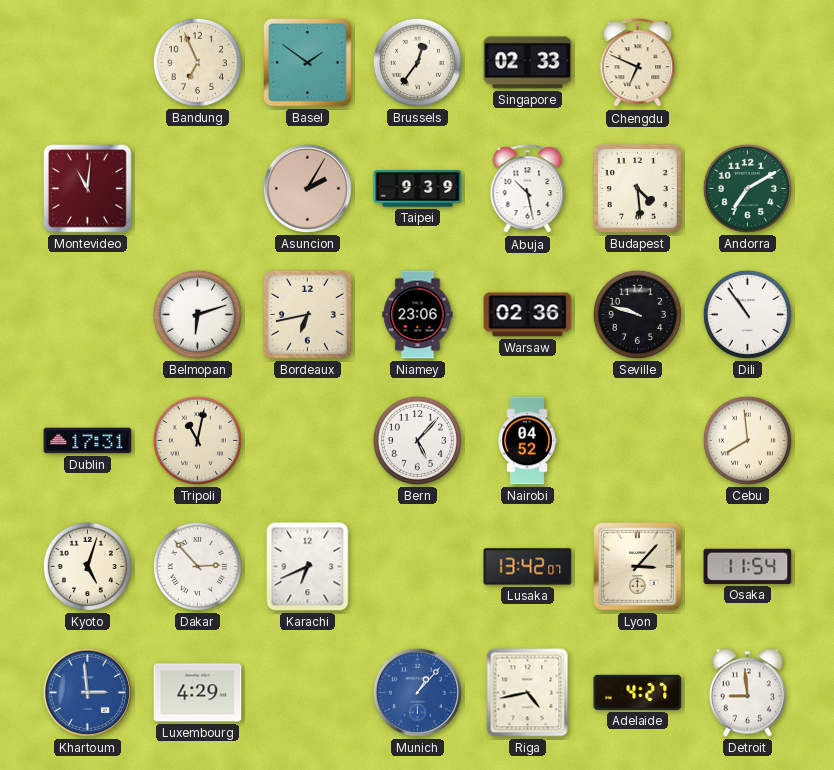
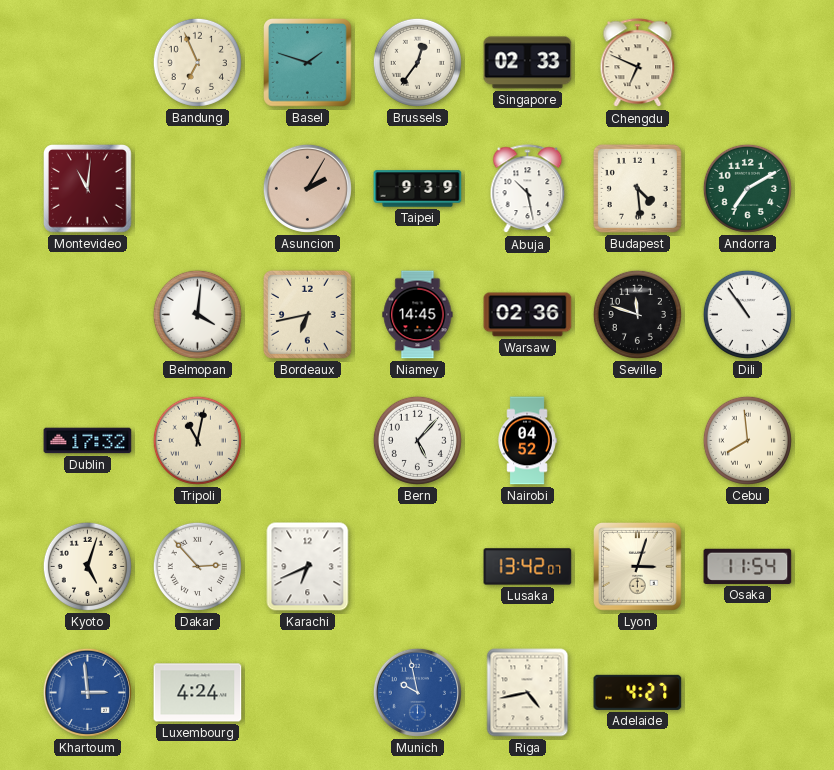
Basel: 1:51 -> 1:48
Belmopan: 6:12 -> 4:01
Niamey: 23:06 -> 14:45
Seville: 9:48 -> 11:48
Dublin: 17:31 -> 17:32
Lyon: 3:07 -> 3:03
Luxembourg: 4:29 -> 4:24
Munich: 1:07 -> 9:58
Detroit: 8:59 -> none
